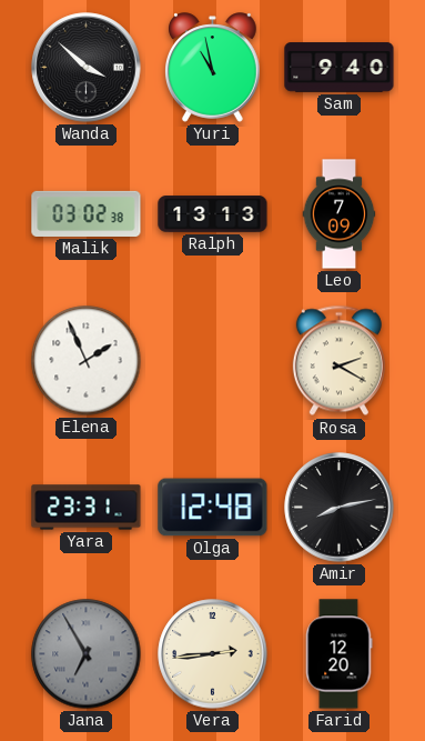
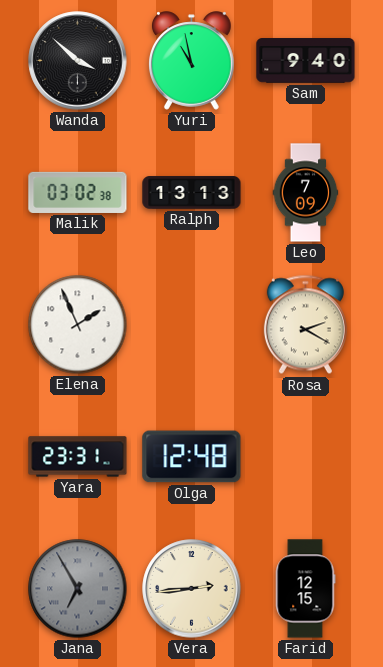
Amir: 8:13 -> none
Farid: 12:20 -> 12:15
